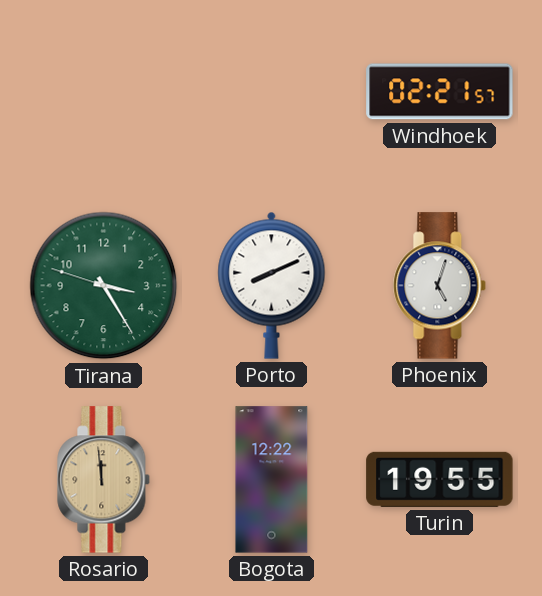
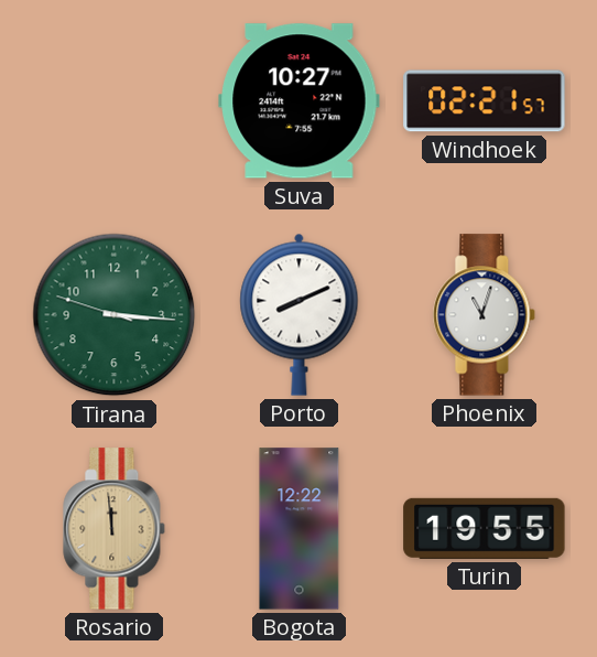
Suva: none -> 10:27
Tirana: 3:24 -> 3:15
Phoenix: 5:03 -> 11:03
